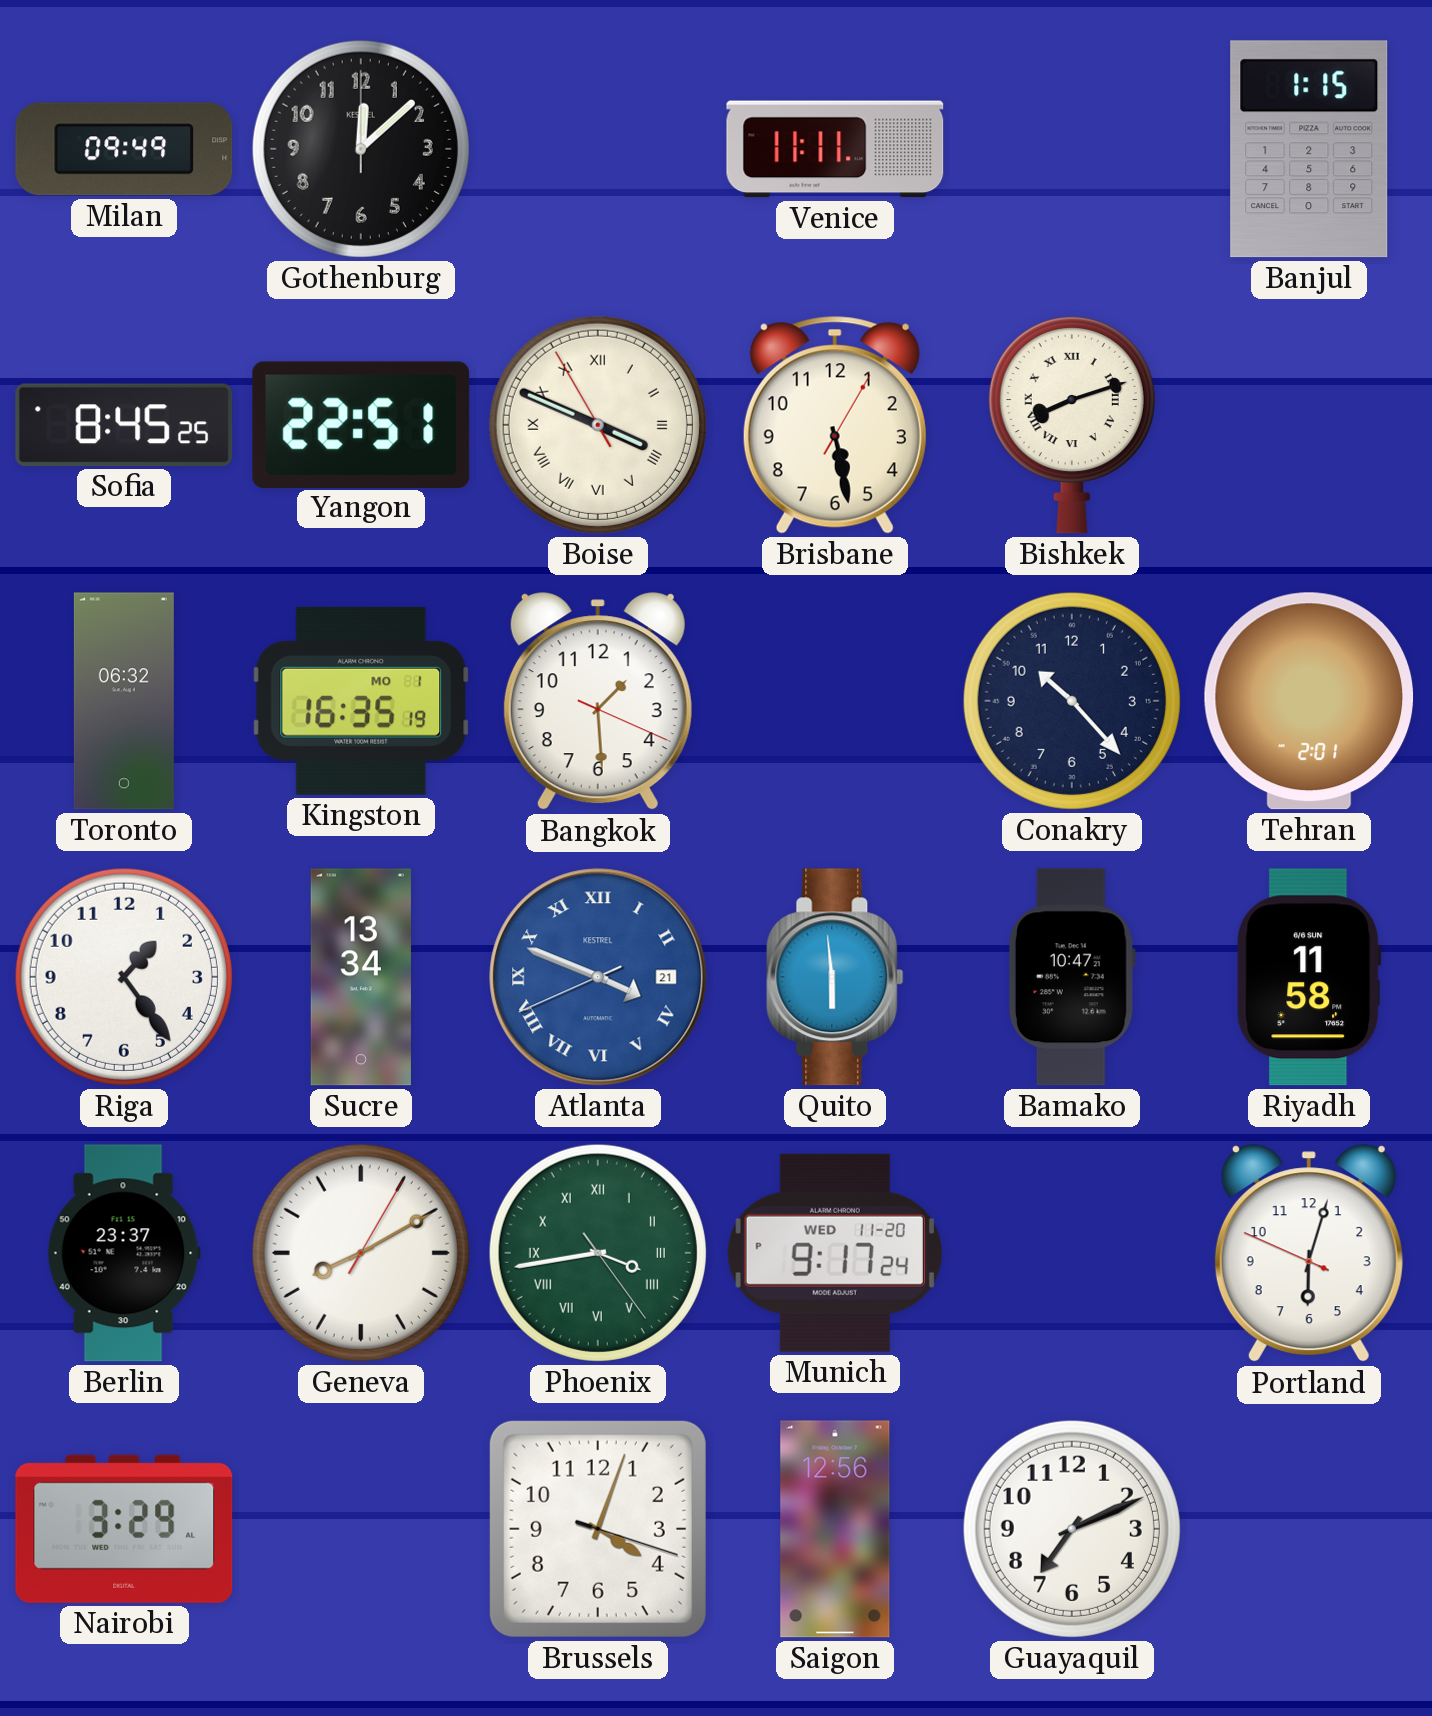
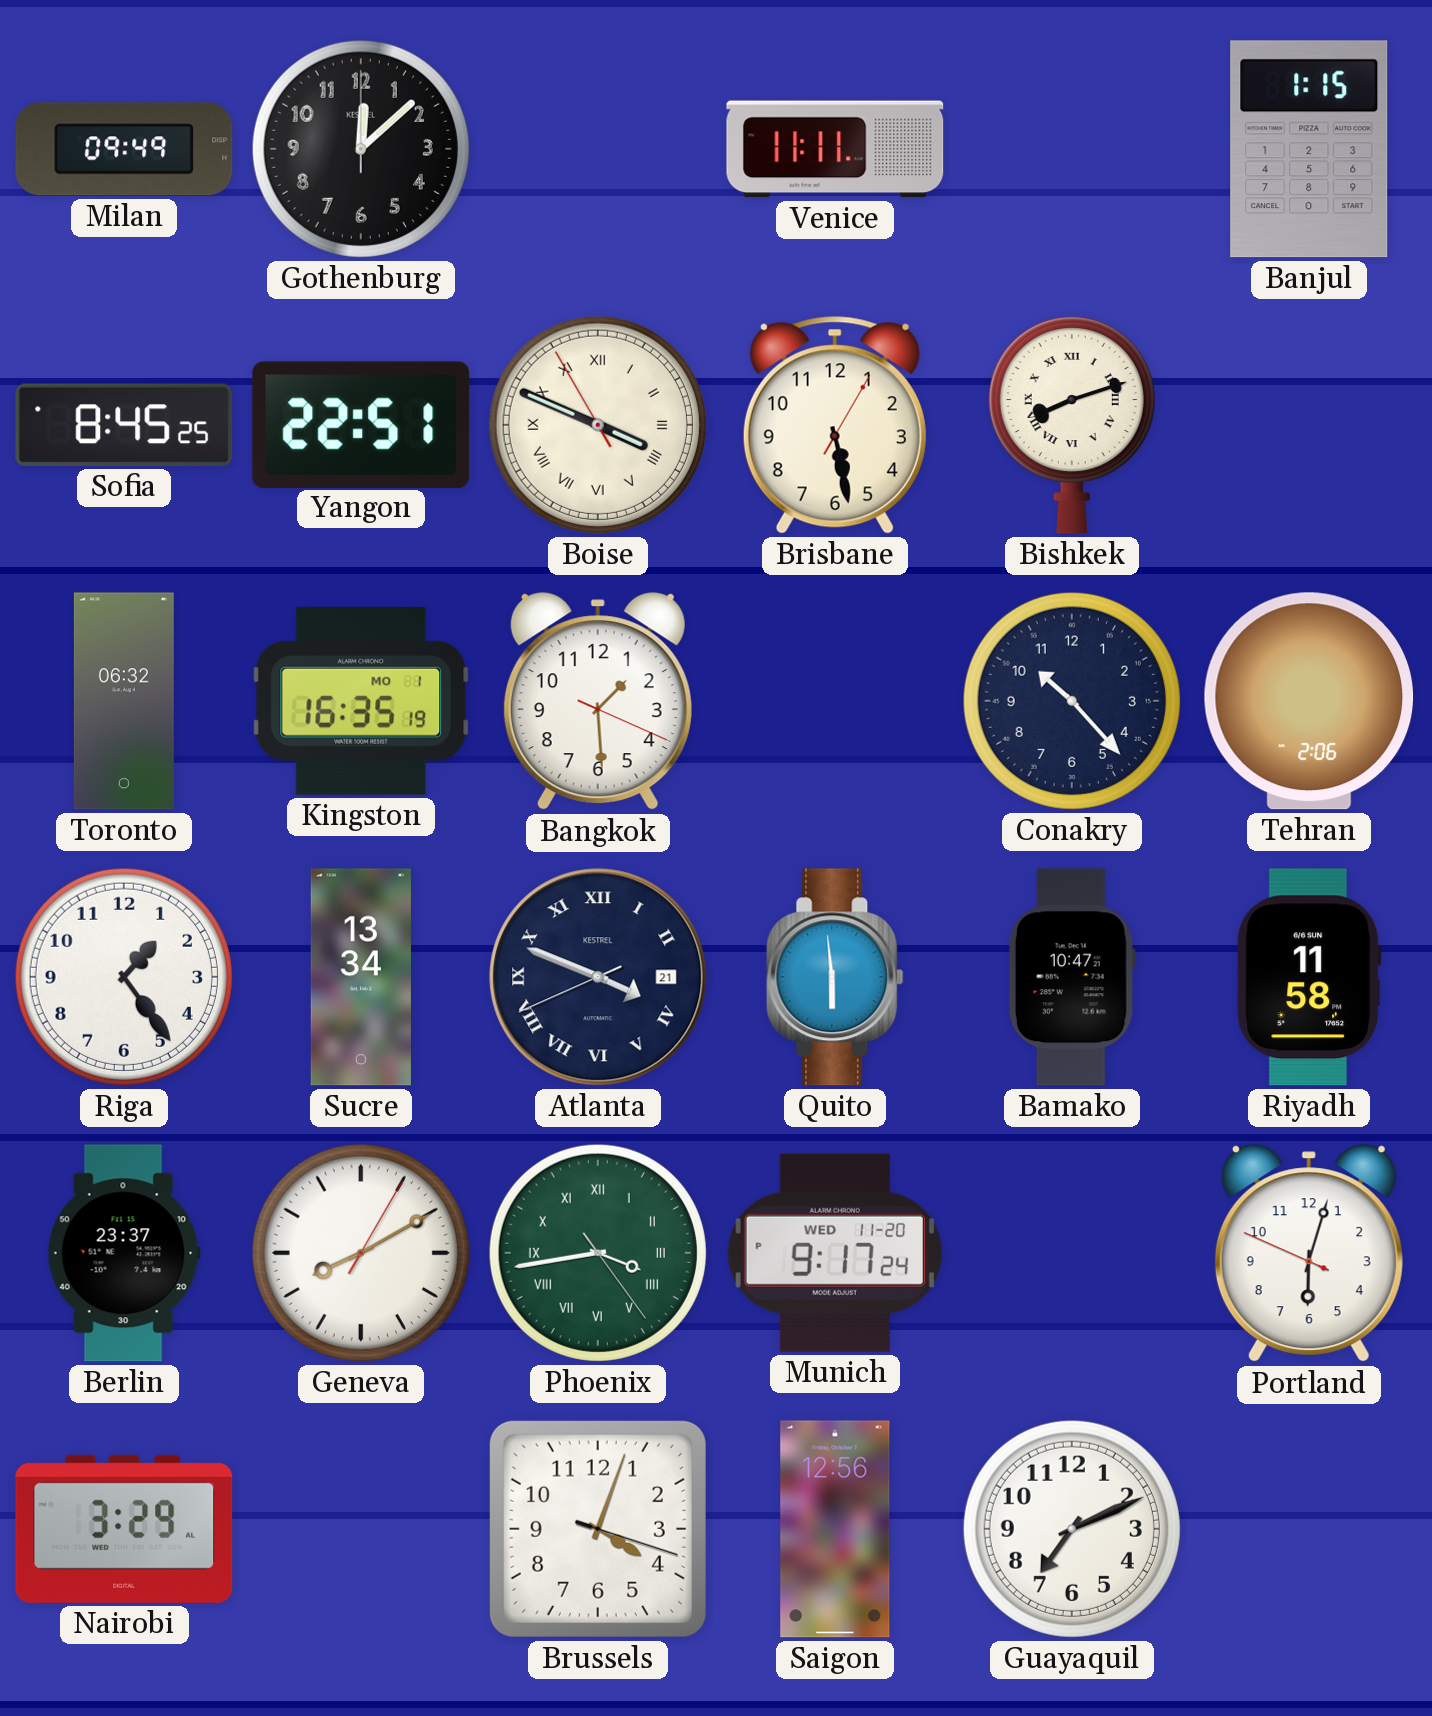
Tehran: 2:01 -> 2:06
Atlanta dial: blue -> navy
